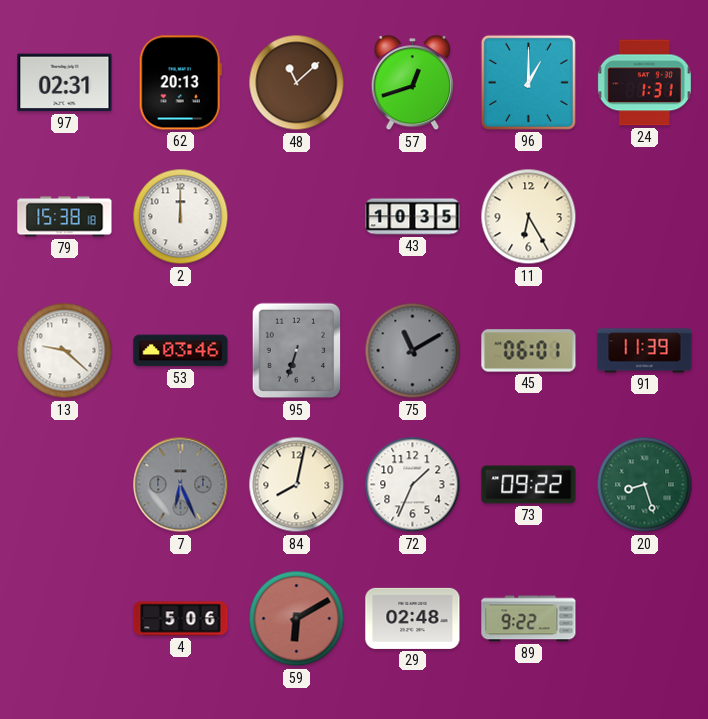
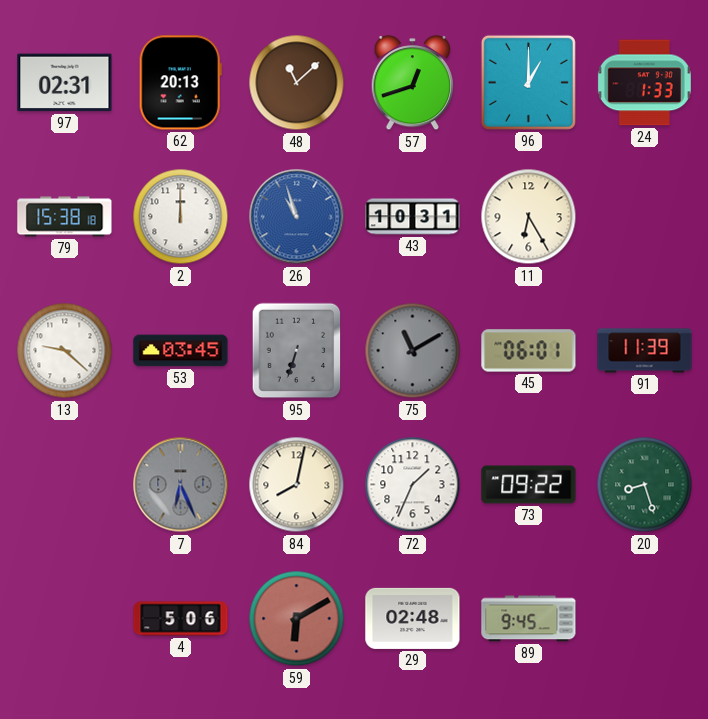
24: 1:31 -> 1:33
26: none -> 10:57
43: 10:35 -> 10:31
53: 03:46 -> 03:45
89: 9:22 -> 9:45
